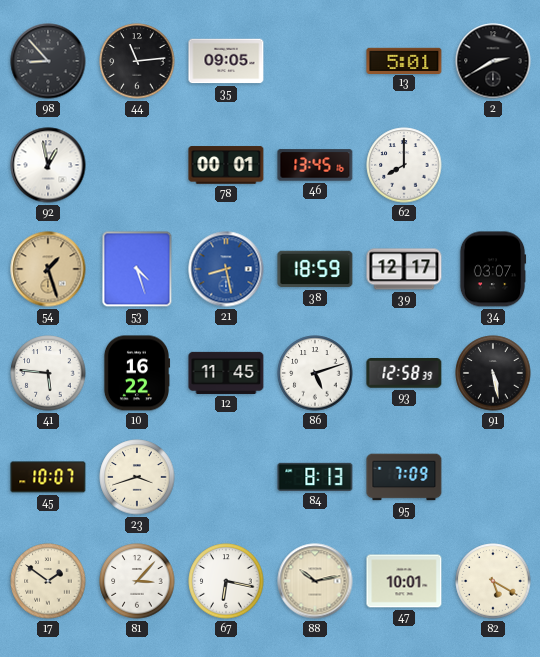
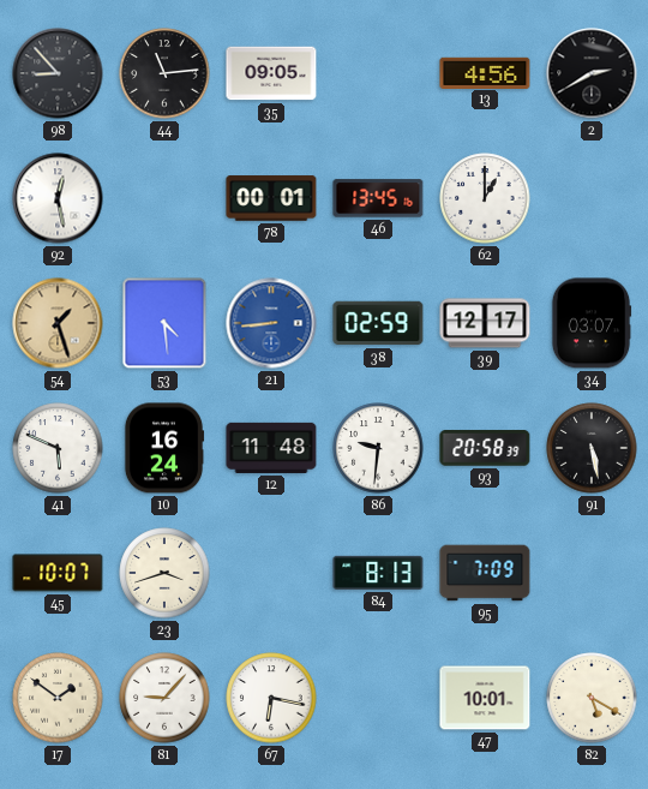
13: 5:01 -> 4:56
92: 12:58 -> 12:28
62: 8:00 -> 1:00
53: 4:27 -> 4:29
21: 8:28 -> 8:44
38: 18:59 -> 02:59
41: 5:46 -> 5:49
10: 16:22 -> 16:24
12: 11:45 -> 11:48
86: 5:12 -> 9:31
93: 12:58 -> 20:58
81: 3:07 -> 9:07
88: 10:13 -> none
